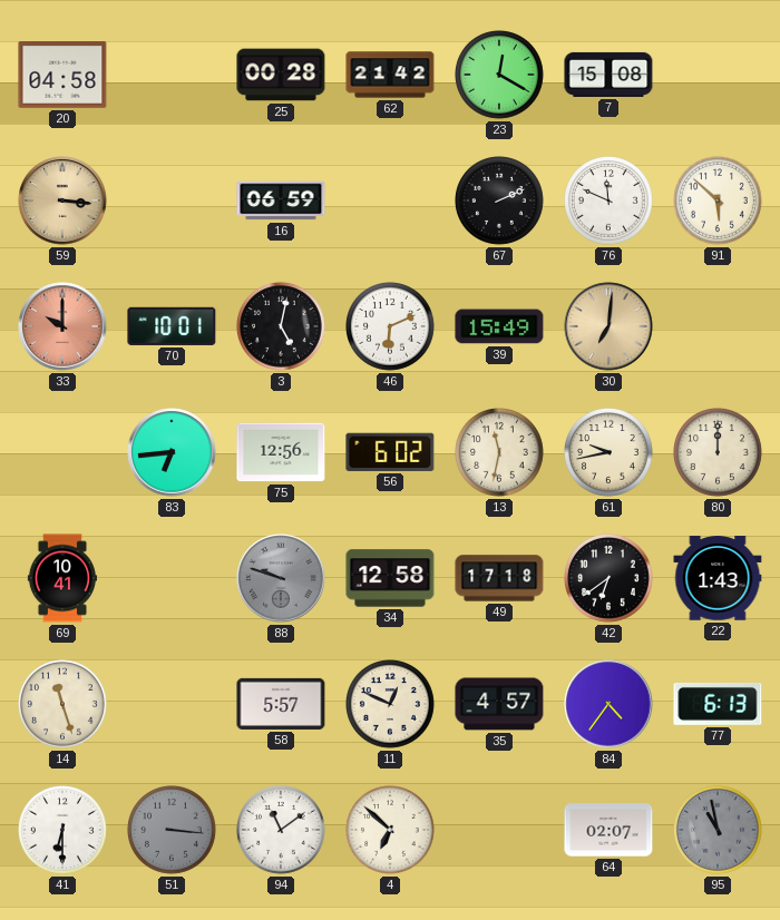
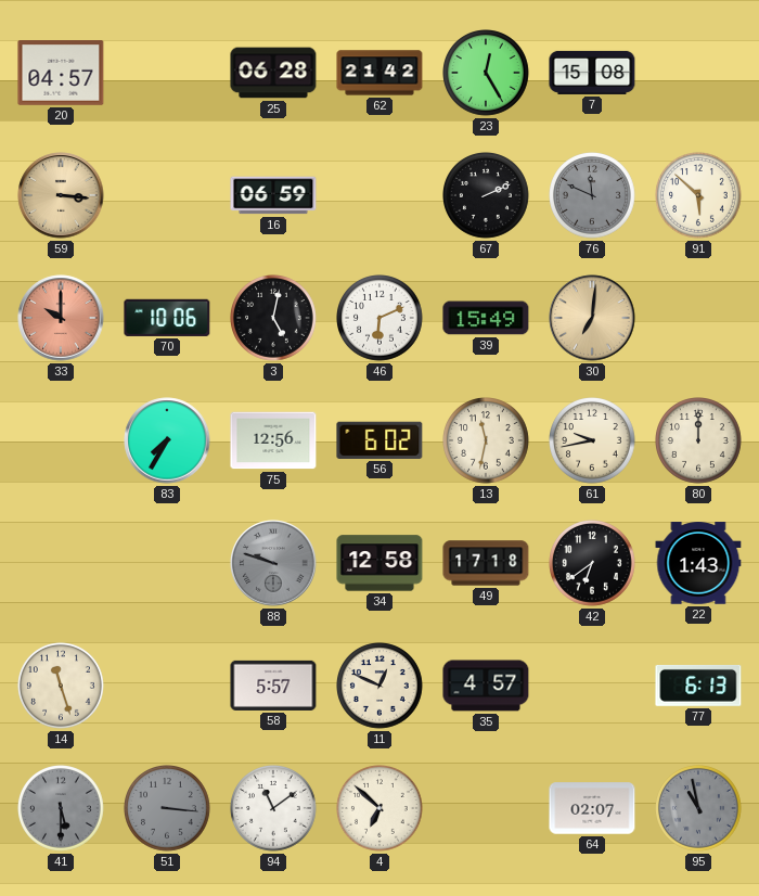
20: 04:58 -> 04:57
25: 00:28 -> 06:28
23: 12:20 -> 12:25
76 dial: white -> grey
70: 10:01 -> 10:06
83: 6:44 -> 7:35
69: 10:41 -> none
84: 4:36 -> none
41: 6:30 -> 5:30
41 dial: white -> grey
